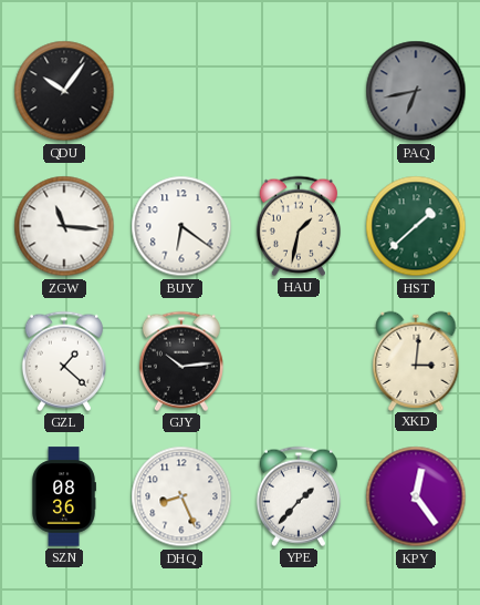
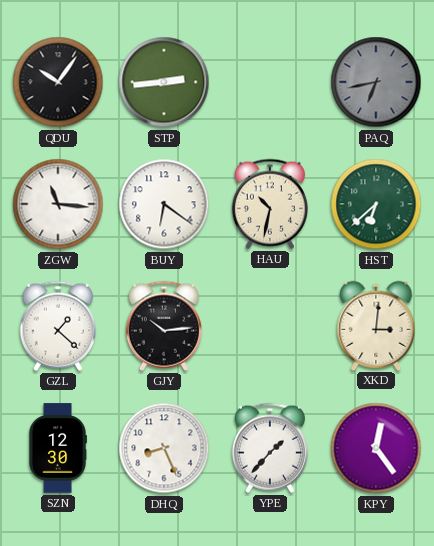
STP: none -> 2:44
HAU: 1:32 -> 10:32
HST: 1:38 -> 6:38
SZN: 08:36 -> 12:30
